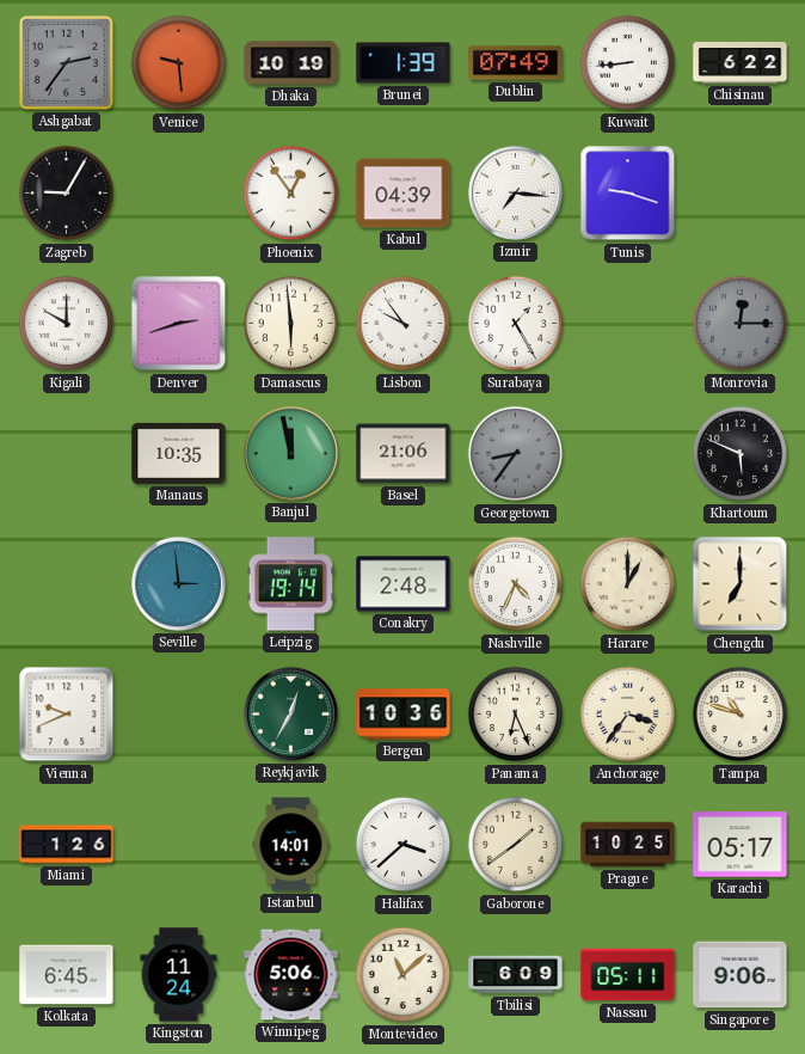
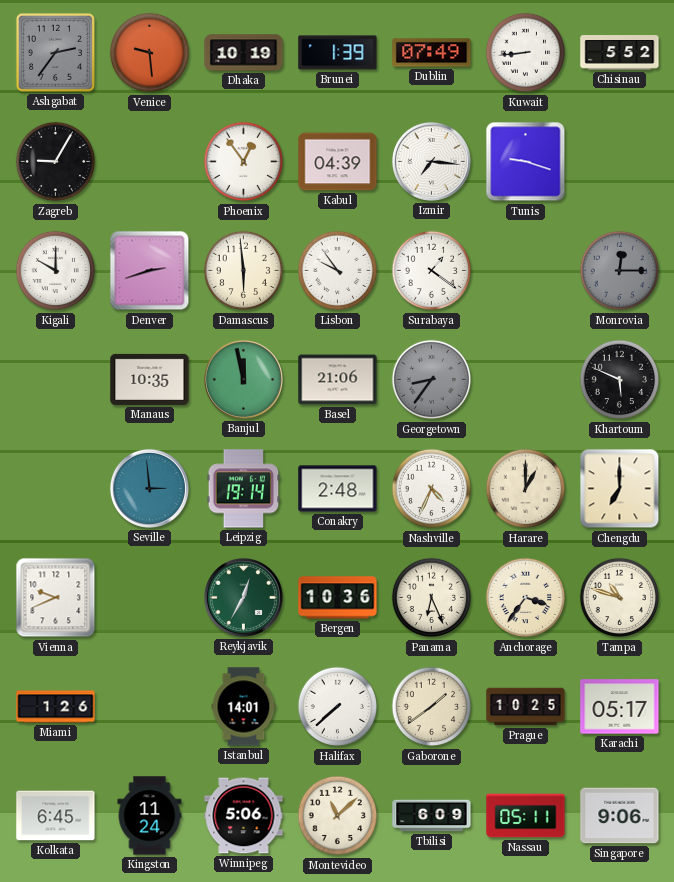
Chisinau: 6:22 -> 5:52
Surabaya: 1:25 -> 1:21
Halifax: 3:38 -> 7:38
